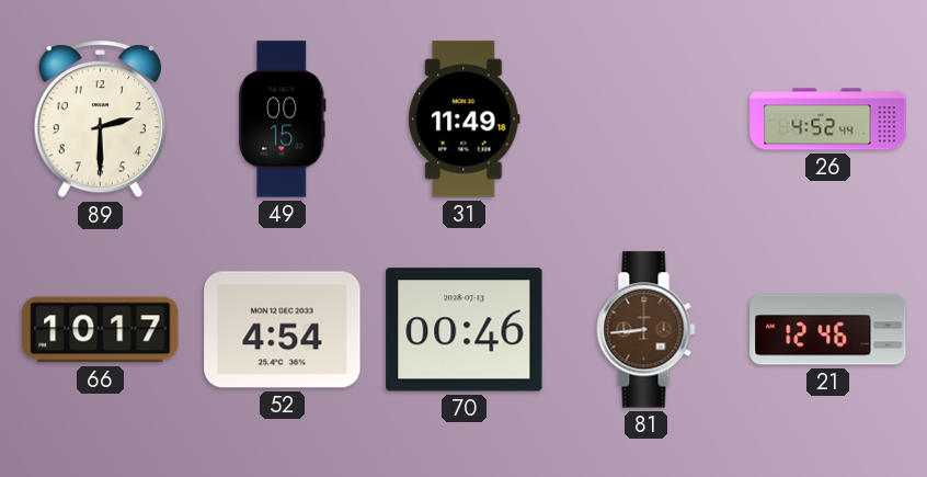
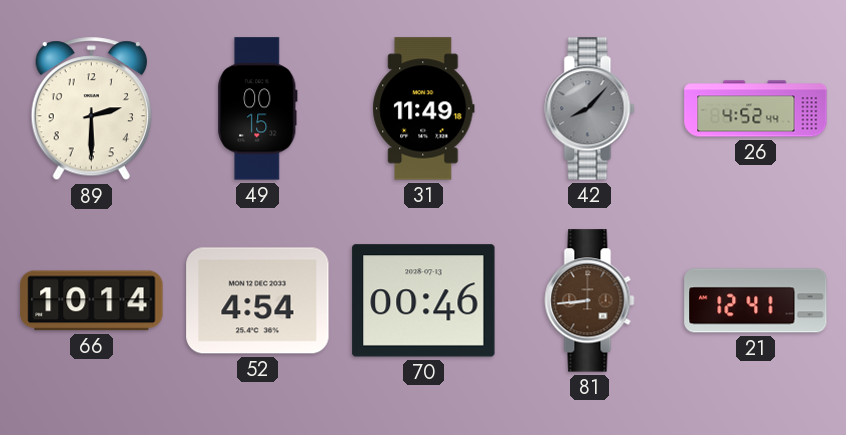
42: none -> 8:07
66: 10:17 -> 10:14
21: 12:46 -> 12:41
